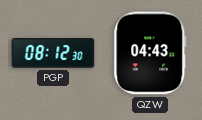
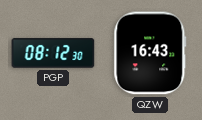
QZW: 04:43 -> 16:43
